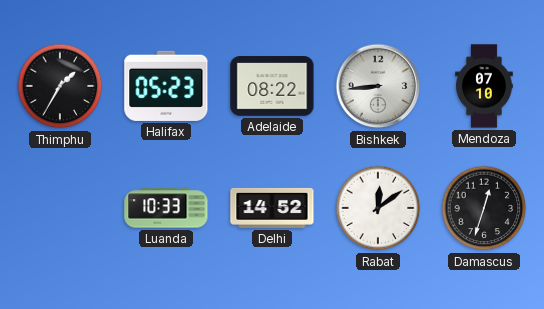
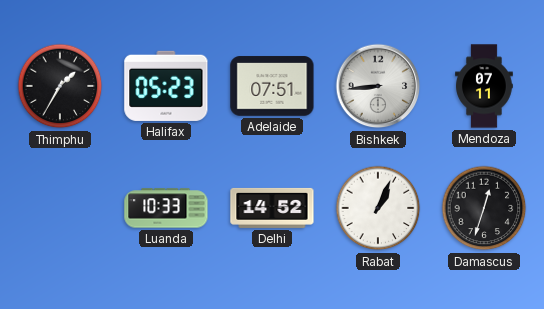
Adelaide: 08:22 -> 07:51
Mendoza: 07:10 -> 07:11
Rabat: 12:09 -> 1:04
